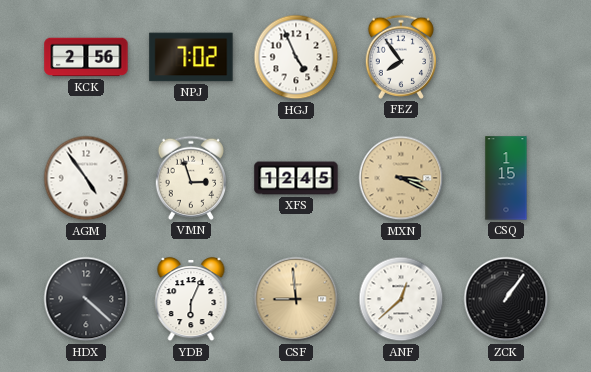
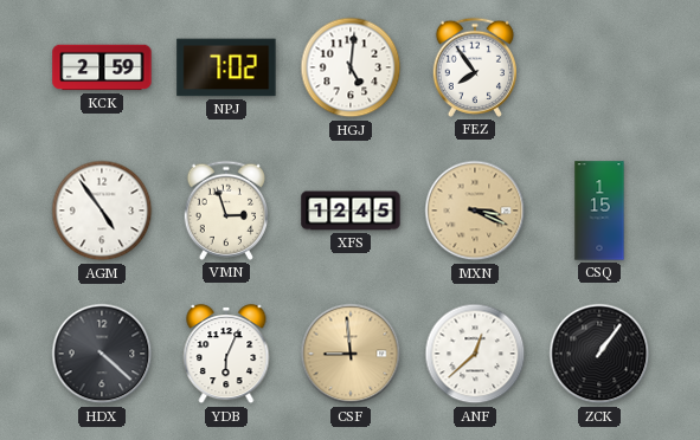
KCK: 2:56 -> 2:59
HGJ: 4:56 -> 5:01
